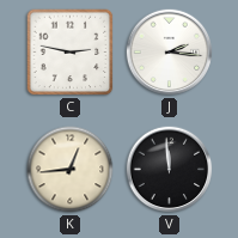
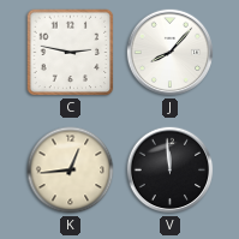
J: 2:16 -> 8:07
